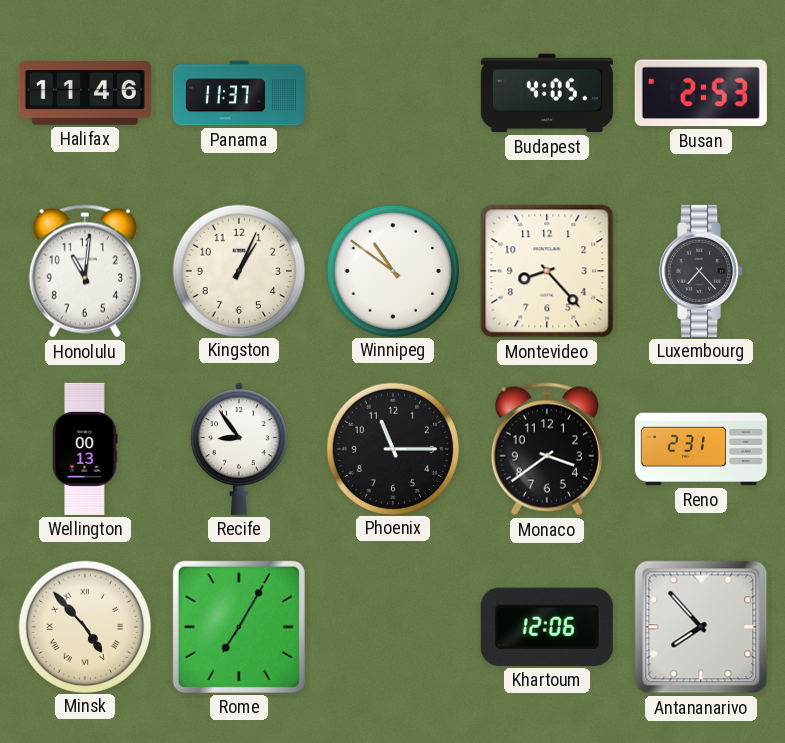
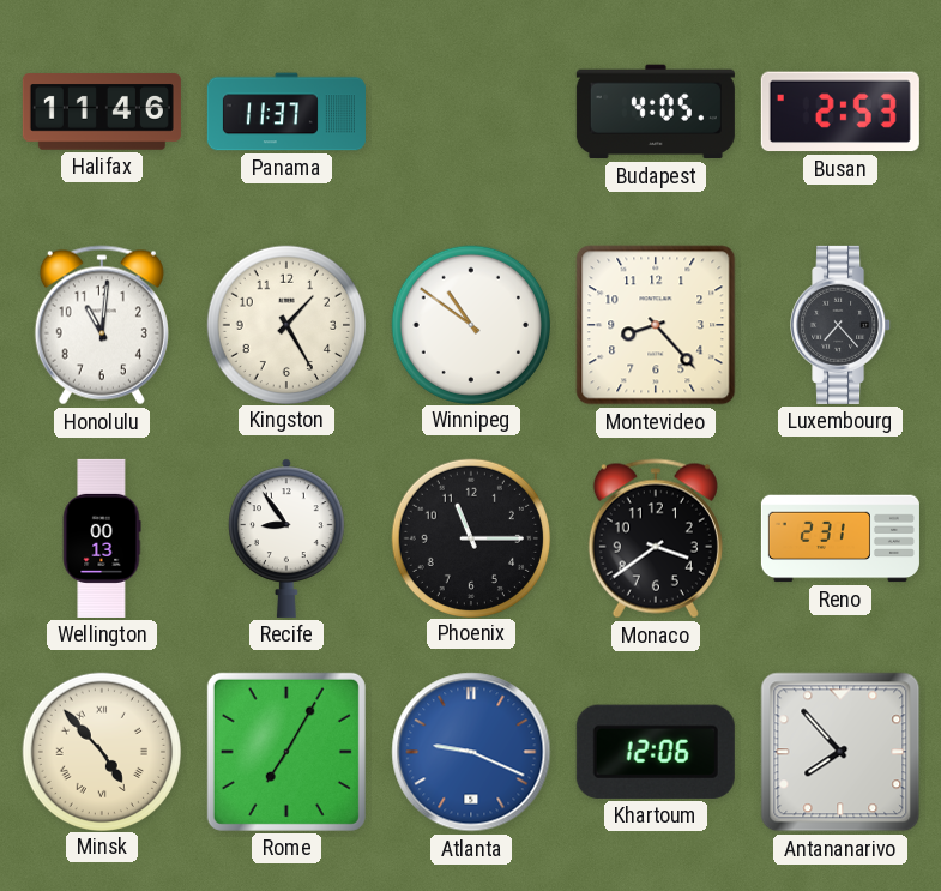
Kingston: 1:04 -> 1:25
Atlanta: none -> 9:19
